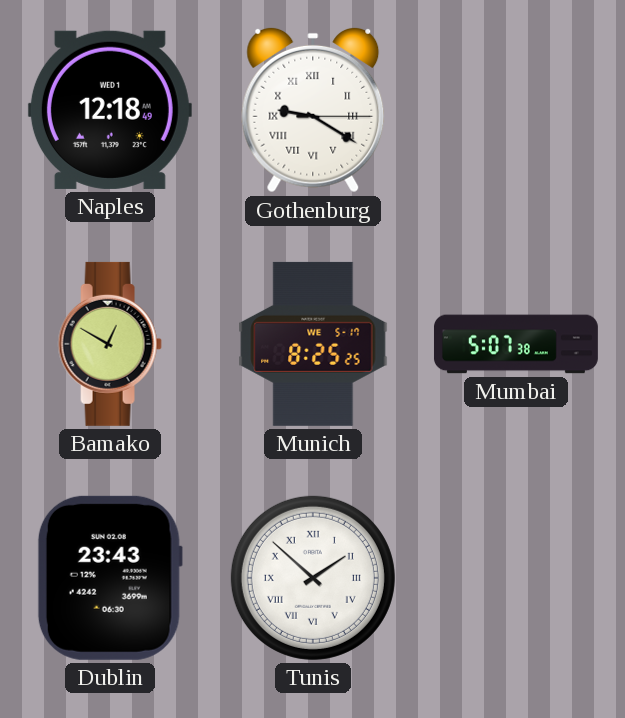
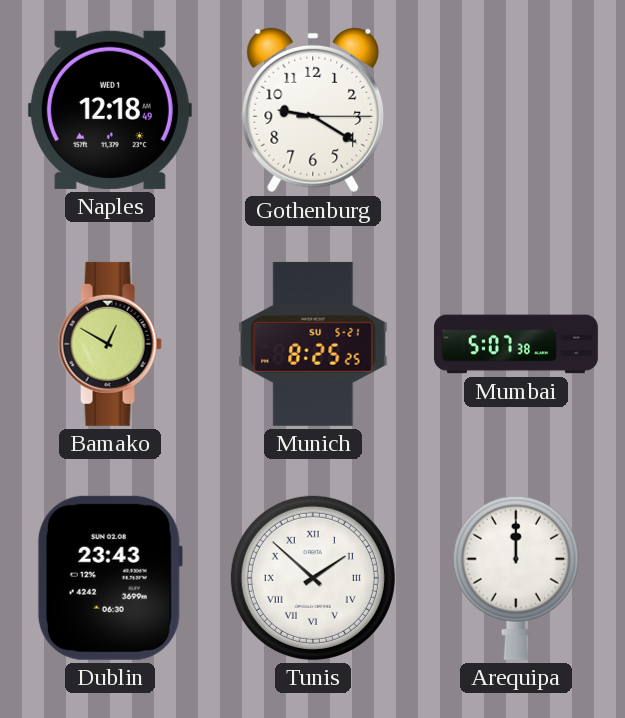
Gothenburg numerals: Roman -> Arabic
Munich date: WE 5-17 -> SU 5-21
Arequipa: none -> 12:00
